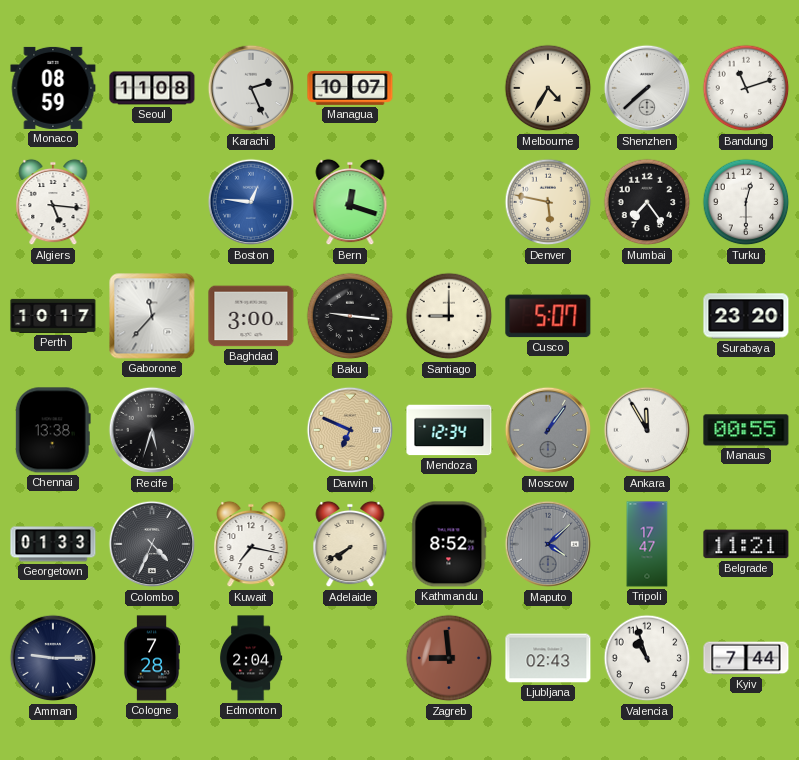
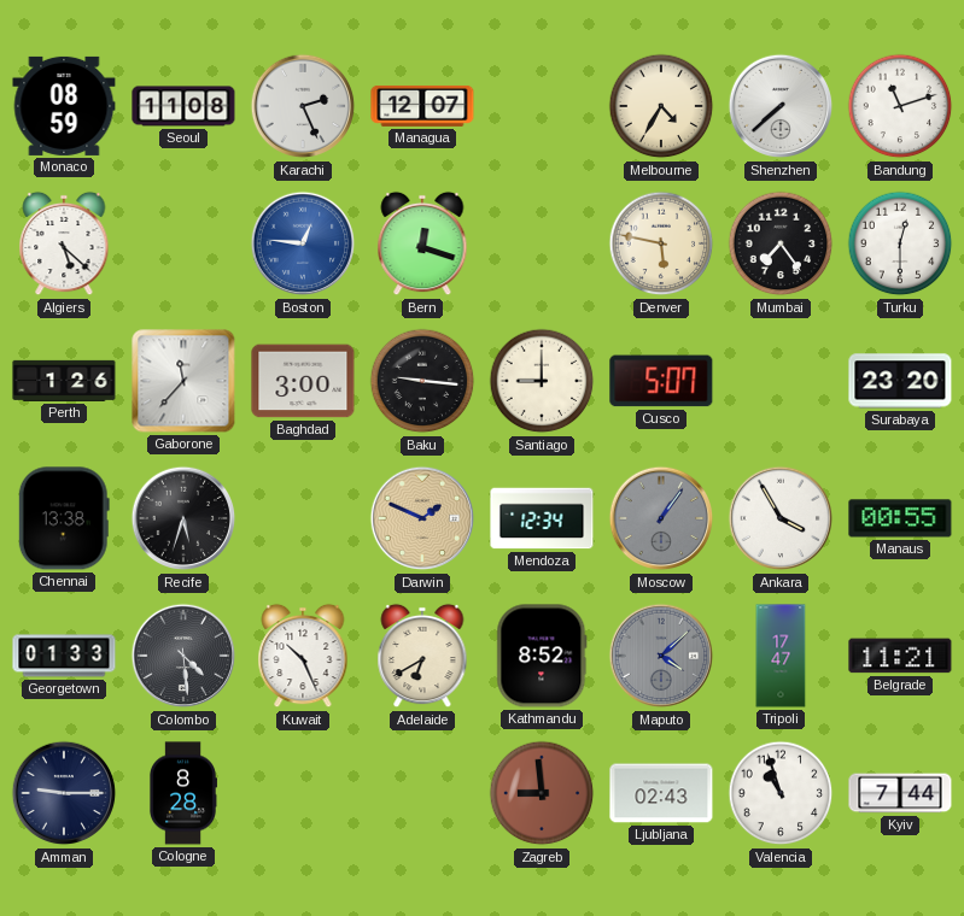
Managua: 10:07 -> 12:07
Algiers: 5:16 -> 5:22
Perth: 10:17 -> 1:26
Darwin: 6:49 -> 1:49
Ankara: 11:55 -> 3:55
Colombo: 4:34 -> 4:29
Kuwait: 7:17 -> 10:26
Adelaide: 7:40 -> 6:40
Cologne: 7:28 -> 8:28
Edmonton: 2:04 -> none
